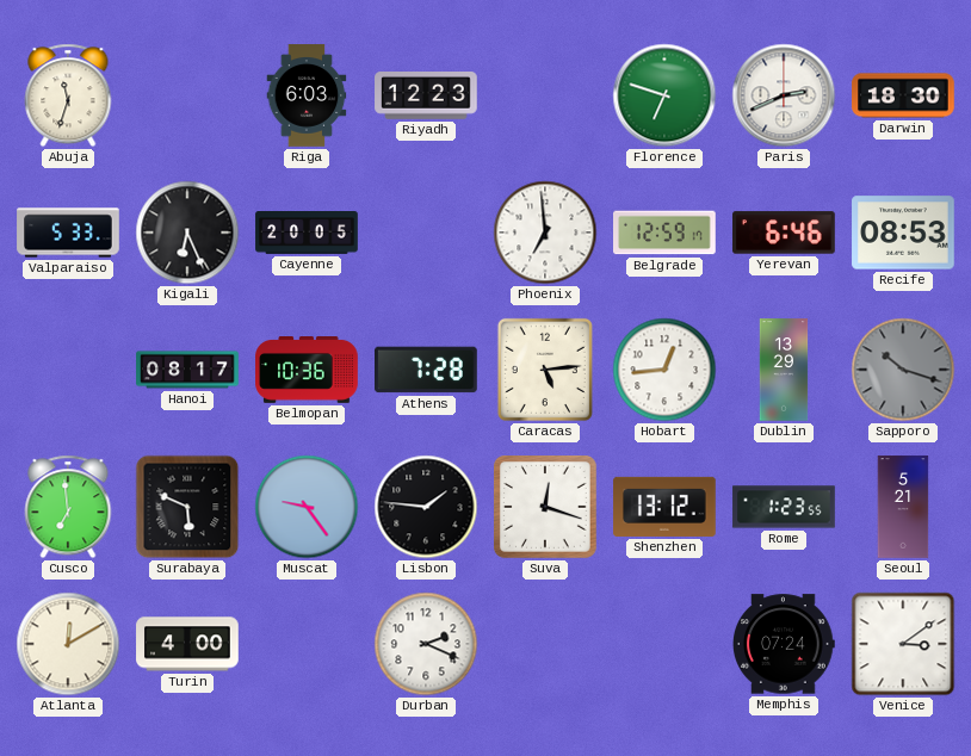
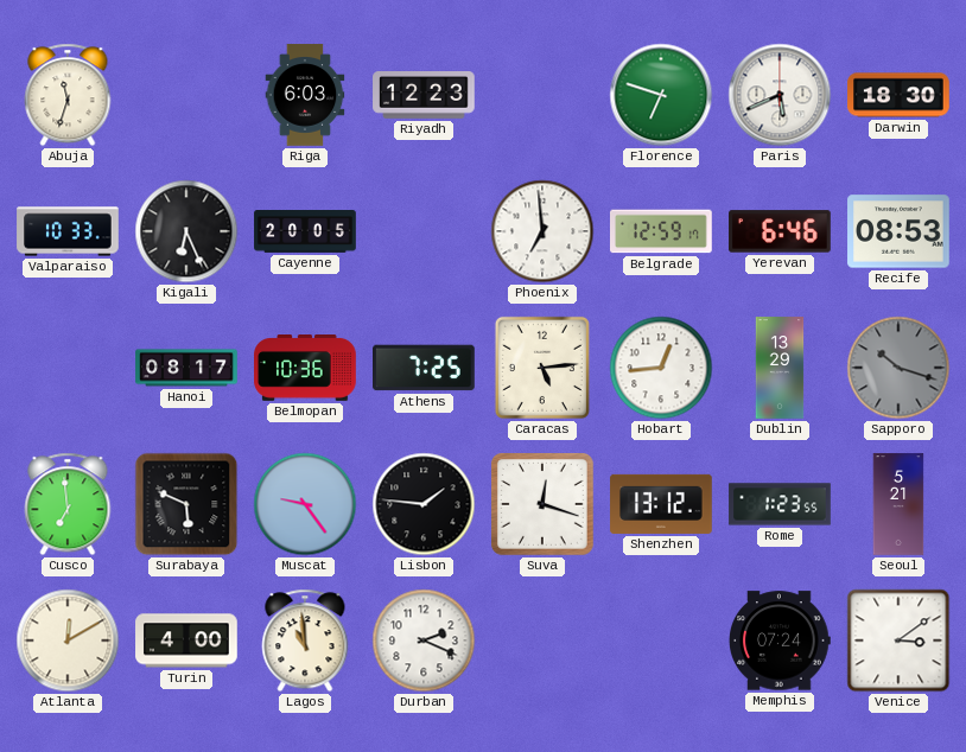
Paris: 2:41 -> 5:41
Valparaiso: 5:33 -> 10:33
Athens: 7:28 -> 7:25
Lagos: none -> 10:59
